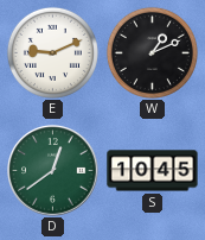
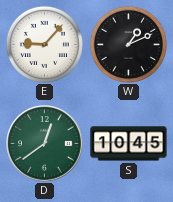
E: 9:11 -> 9:07
